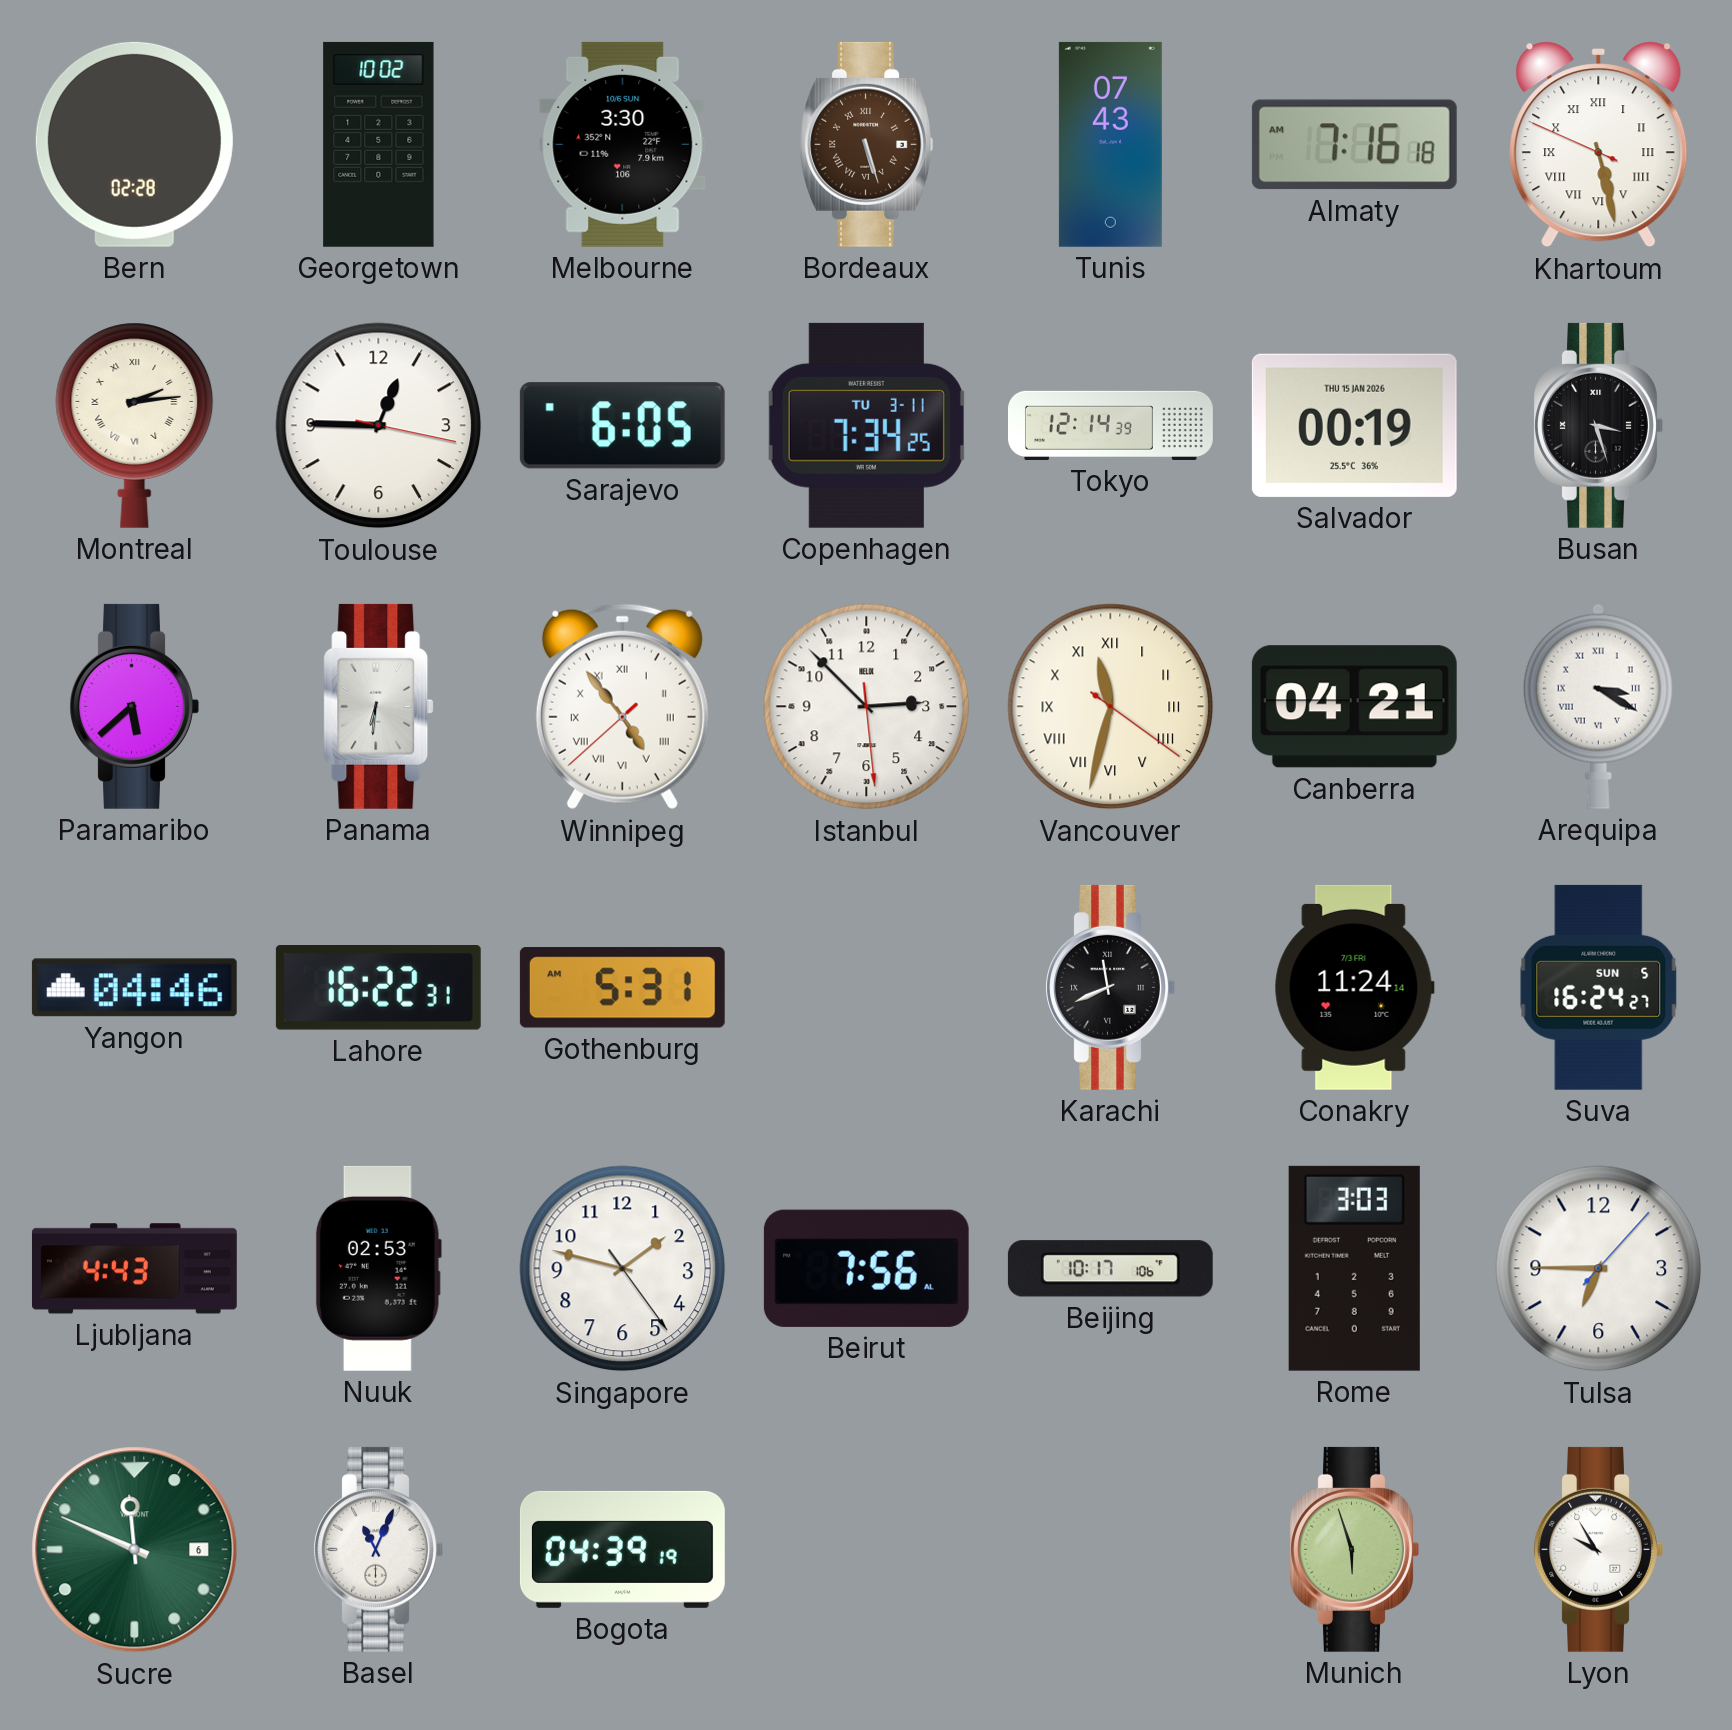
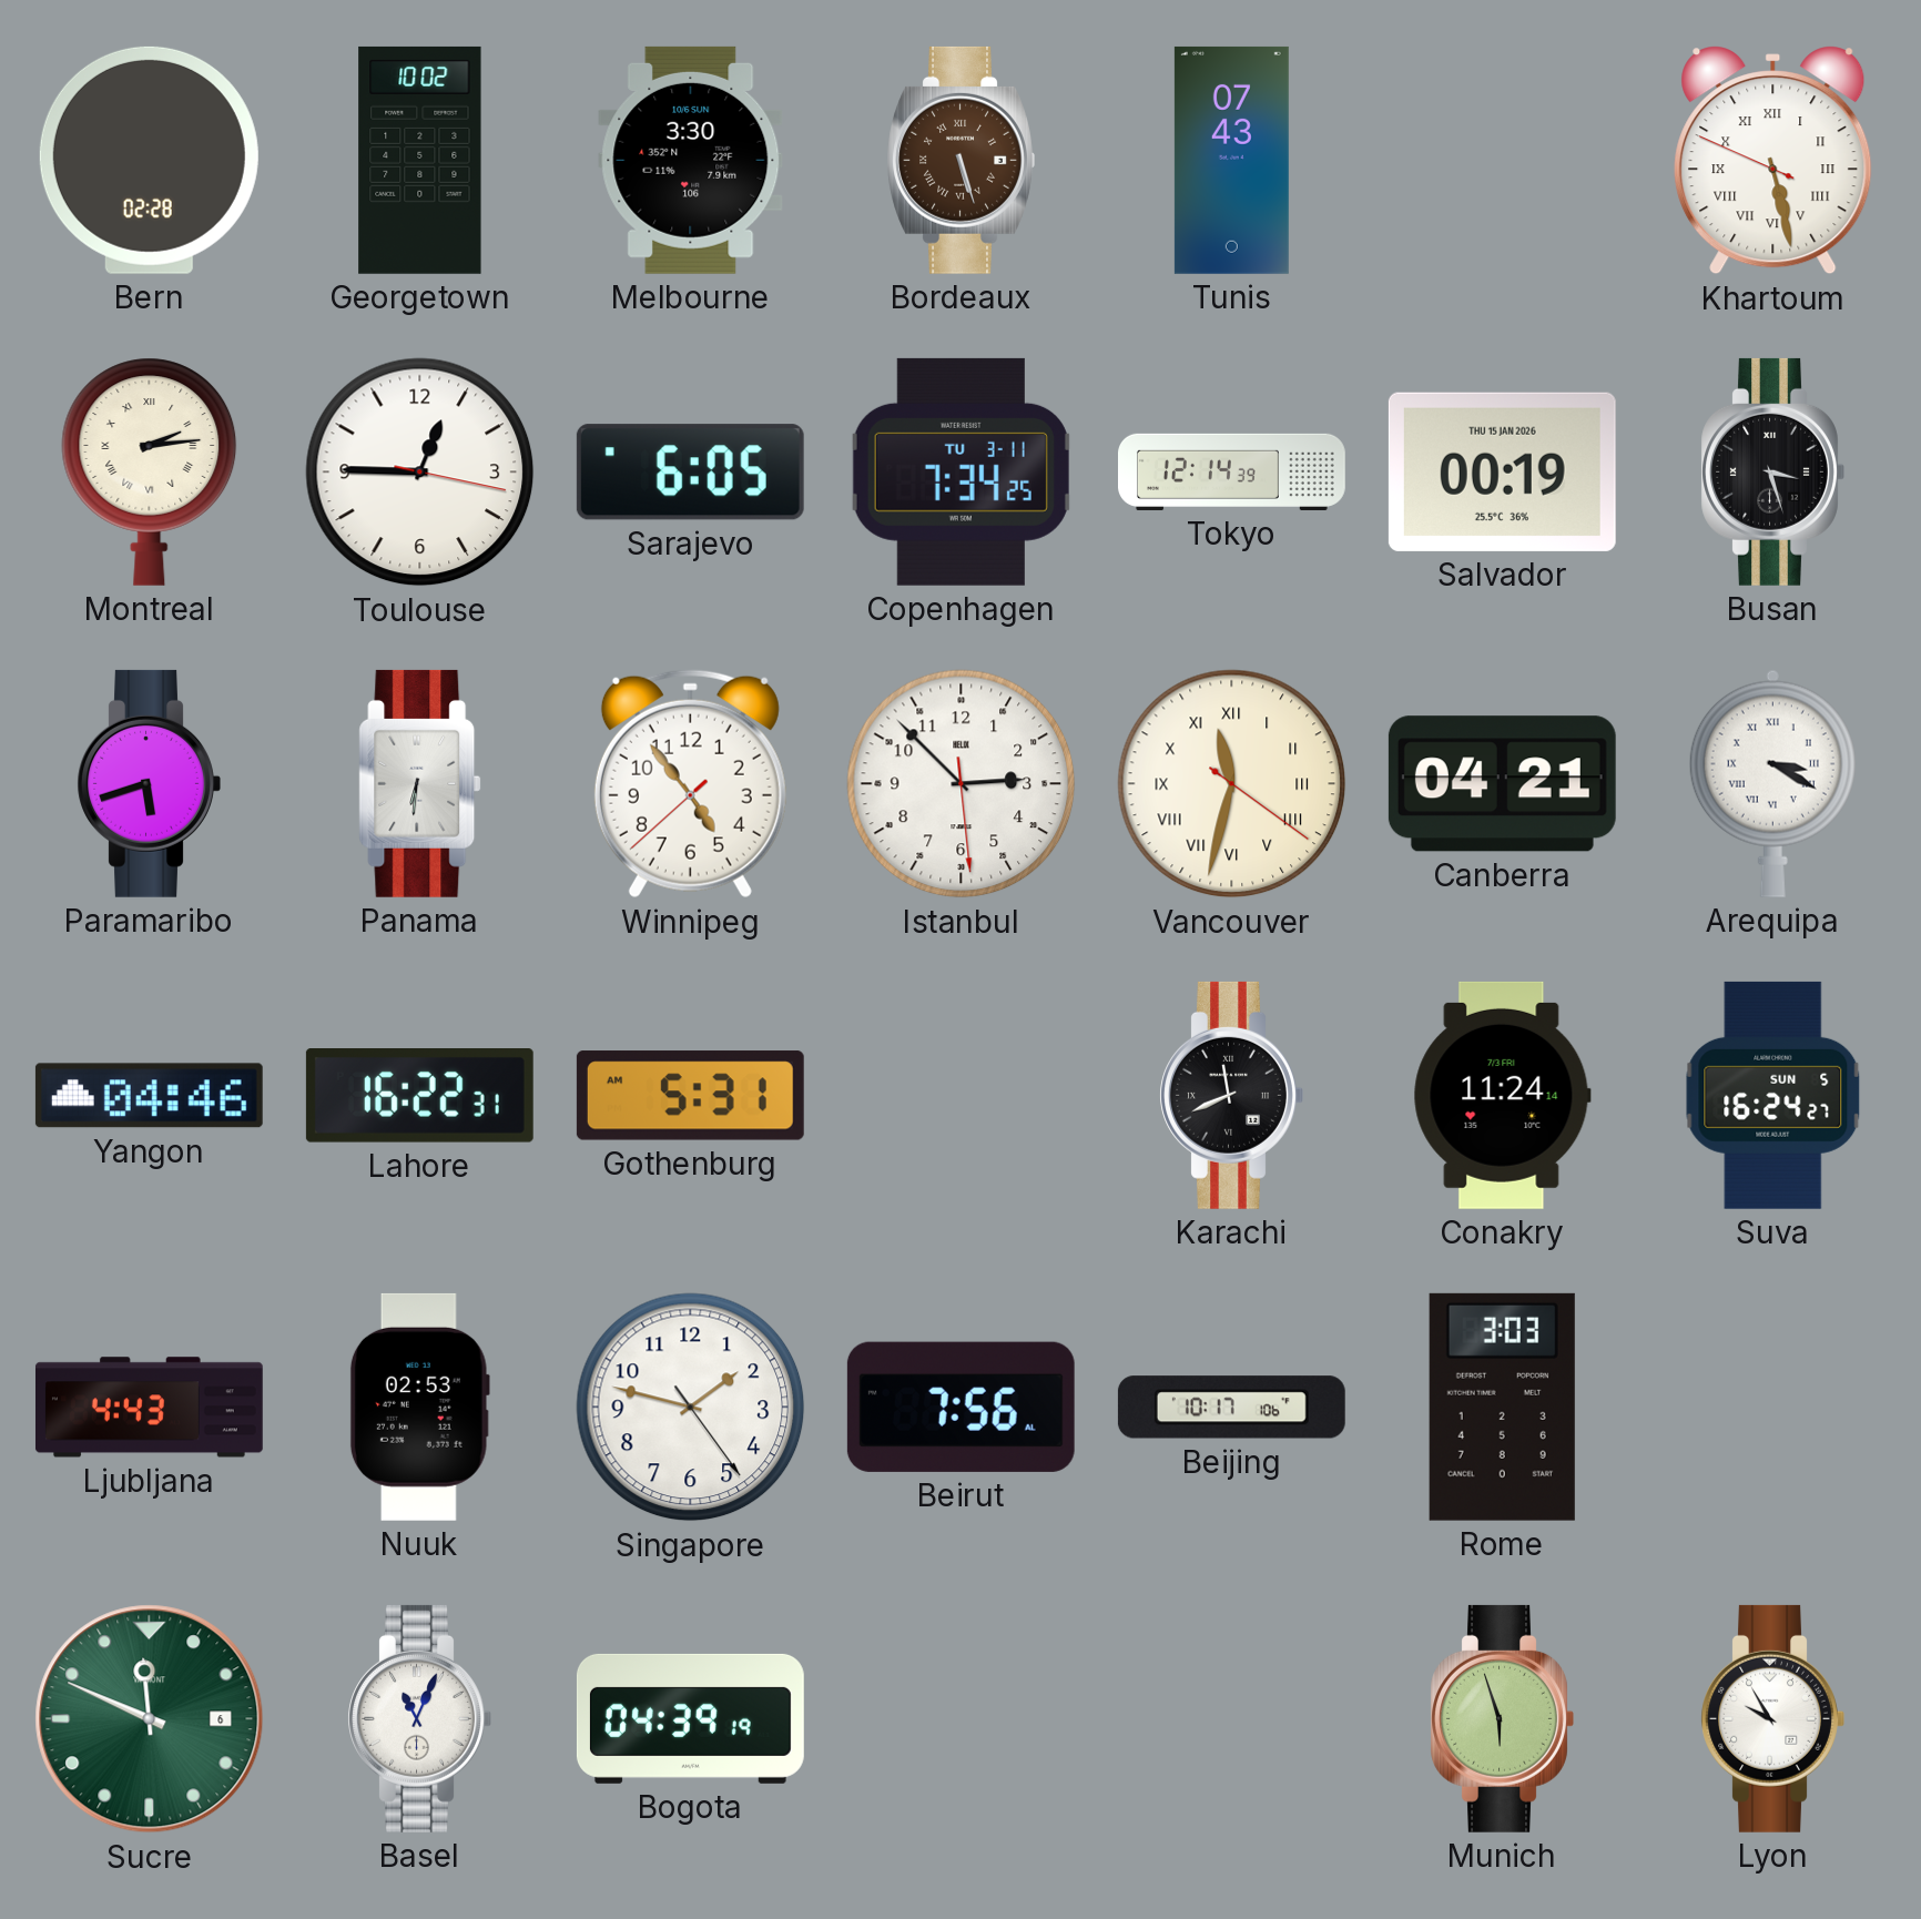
Almaty: 7:16 -> none
Paramaribo: 5:38 -> 5:42
Winnipeg numerals: Roman -> Arabic
Tulsa: 6:45 -> none
